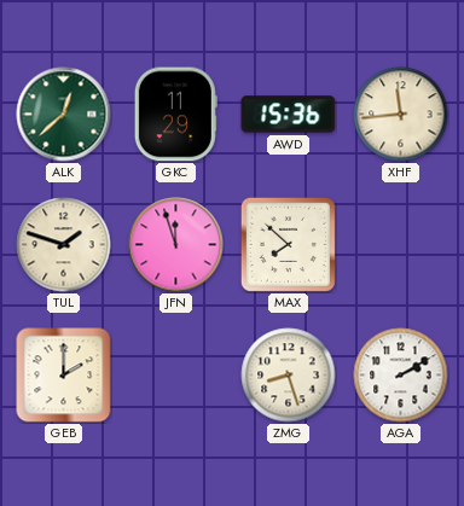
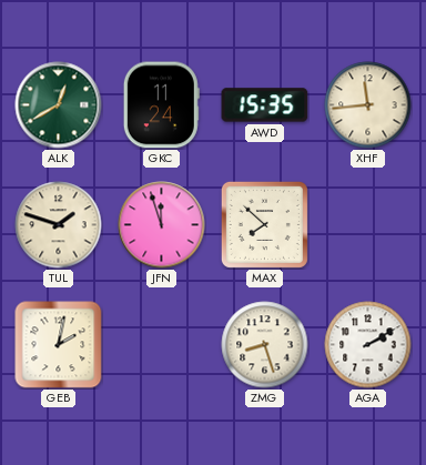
ALK: 12:38 -> 12:40
GKC: 11:29 -> 11:24
AWD: 15:36 -> 15:35
GEB: 2:00 -> 2:02
